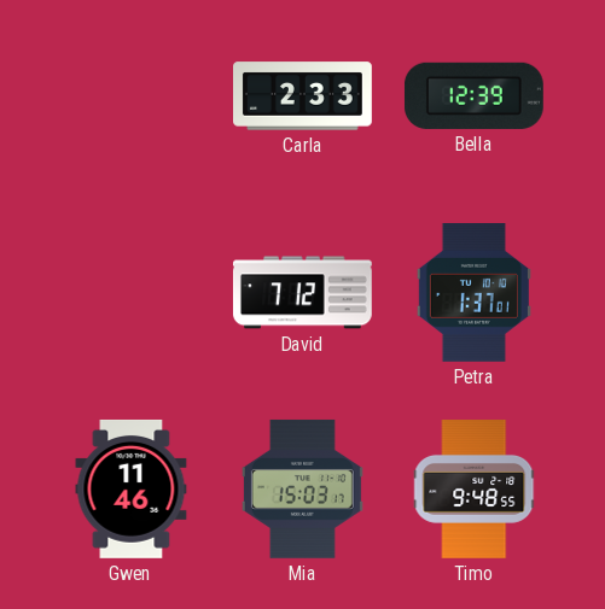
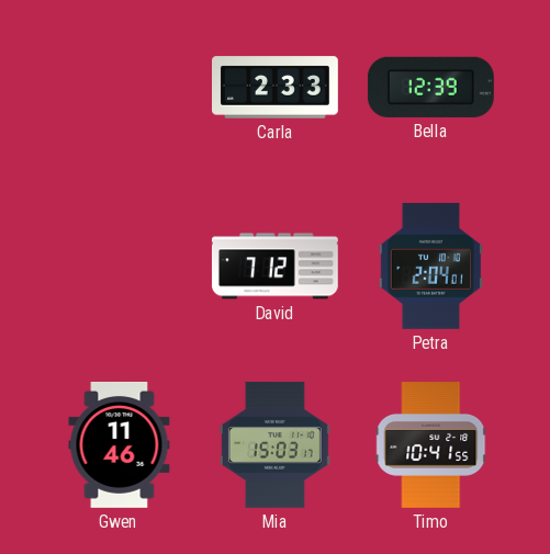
Petra: 1:37 -> 2:04
Timo: 9:48 -> 10:41
